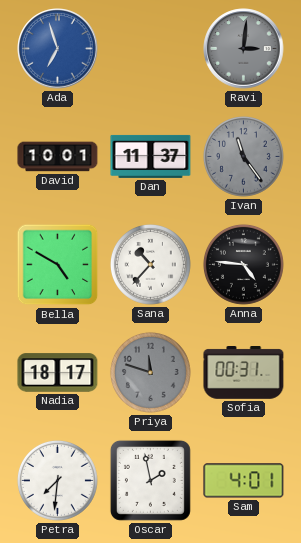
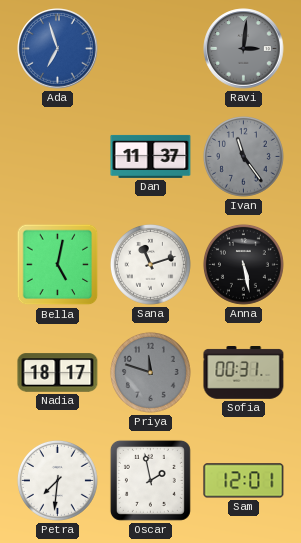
David: 10:01 -> none
Bella: 4:50 -> 5:02
Sana: 10:37 -> 11:12
Anna: 4:46 -> 5:28
Sam: 4:01 -> 12:01
